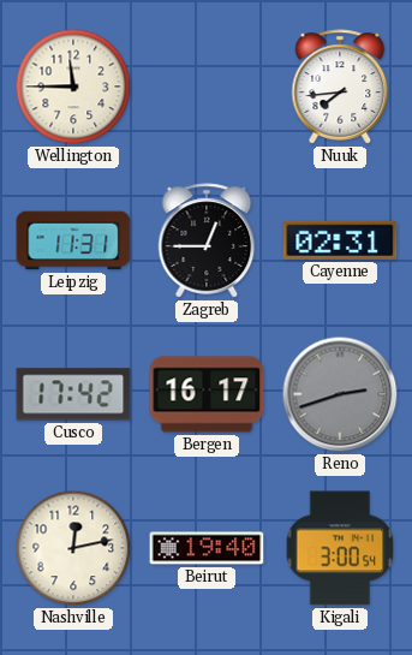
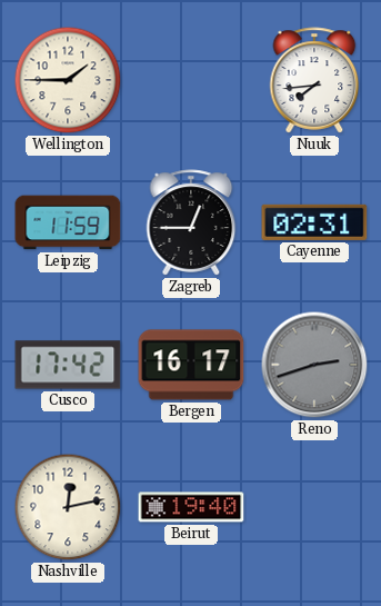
Wellington: 11:45 -> 1:45
Leipzig: 11:31 -> 11:59
Kigali: 3:00 -> none
